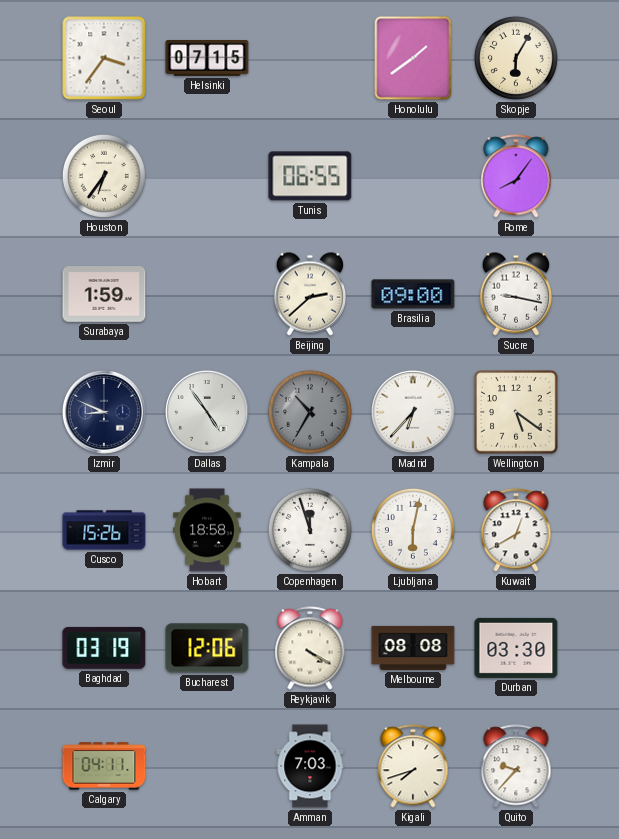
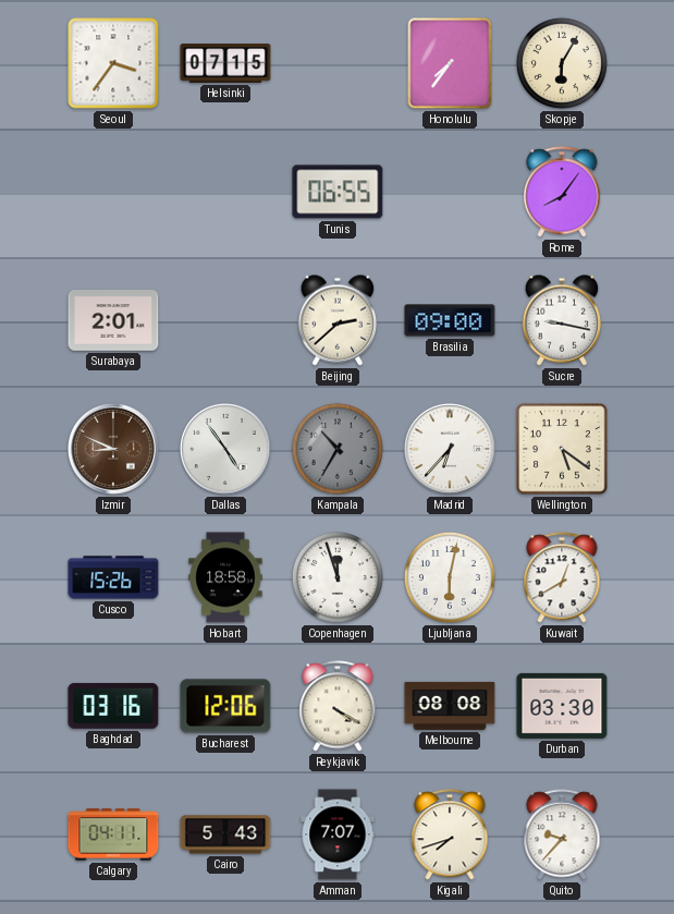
Honolulu: 1:39 -> 7:36
Houston: 6:36 -> none
Surabaya: 1:59 -> 2:01
Izmir dial: navy -> brown
Baghdad: 03:19 -> 03:16
Cairo: none -> 5:43
Amman: 7:03 -> 7:07
